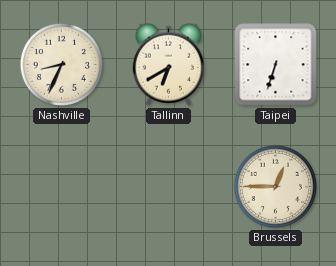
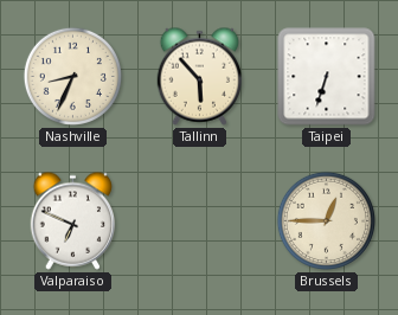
Tallinn: 6:40 -> 5:53
Valparaiso: none -> 6:49
